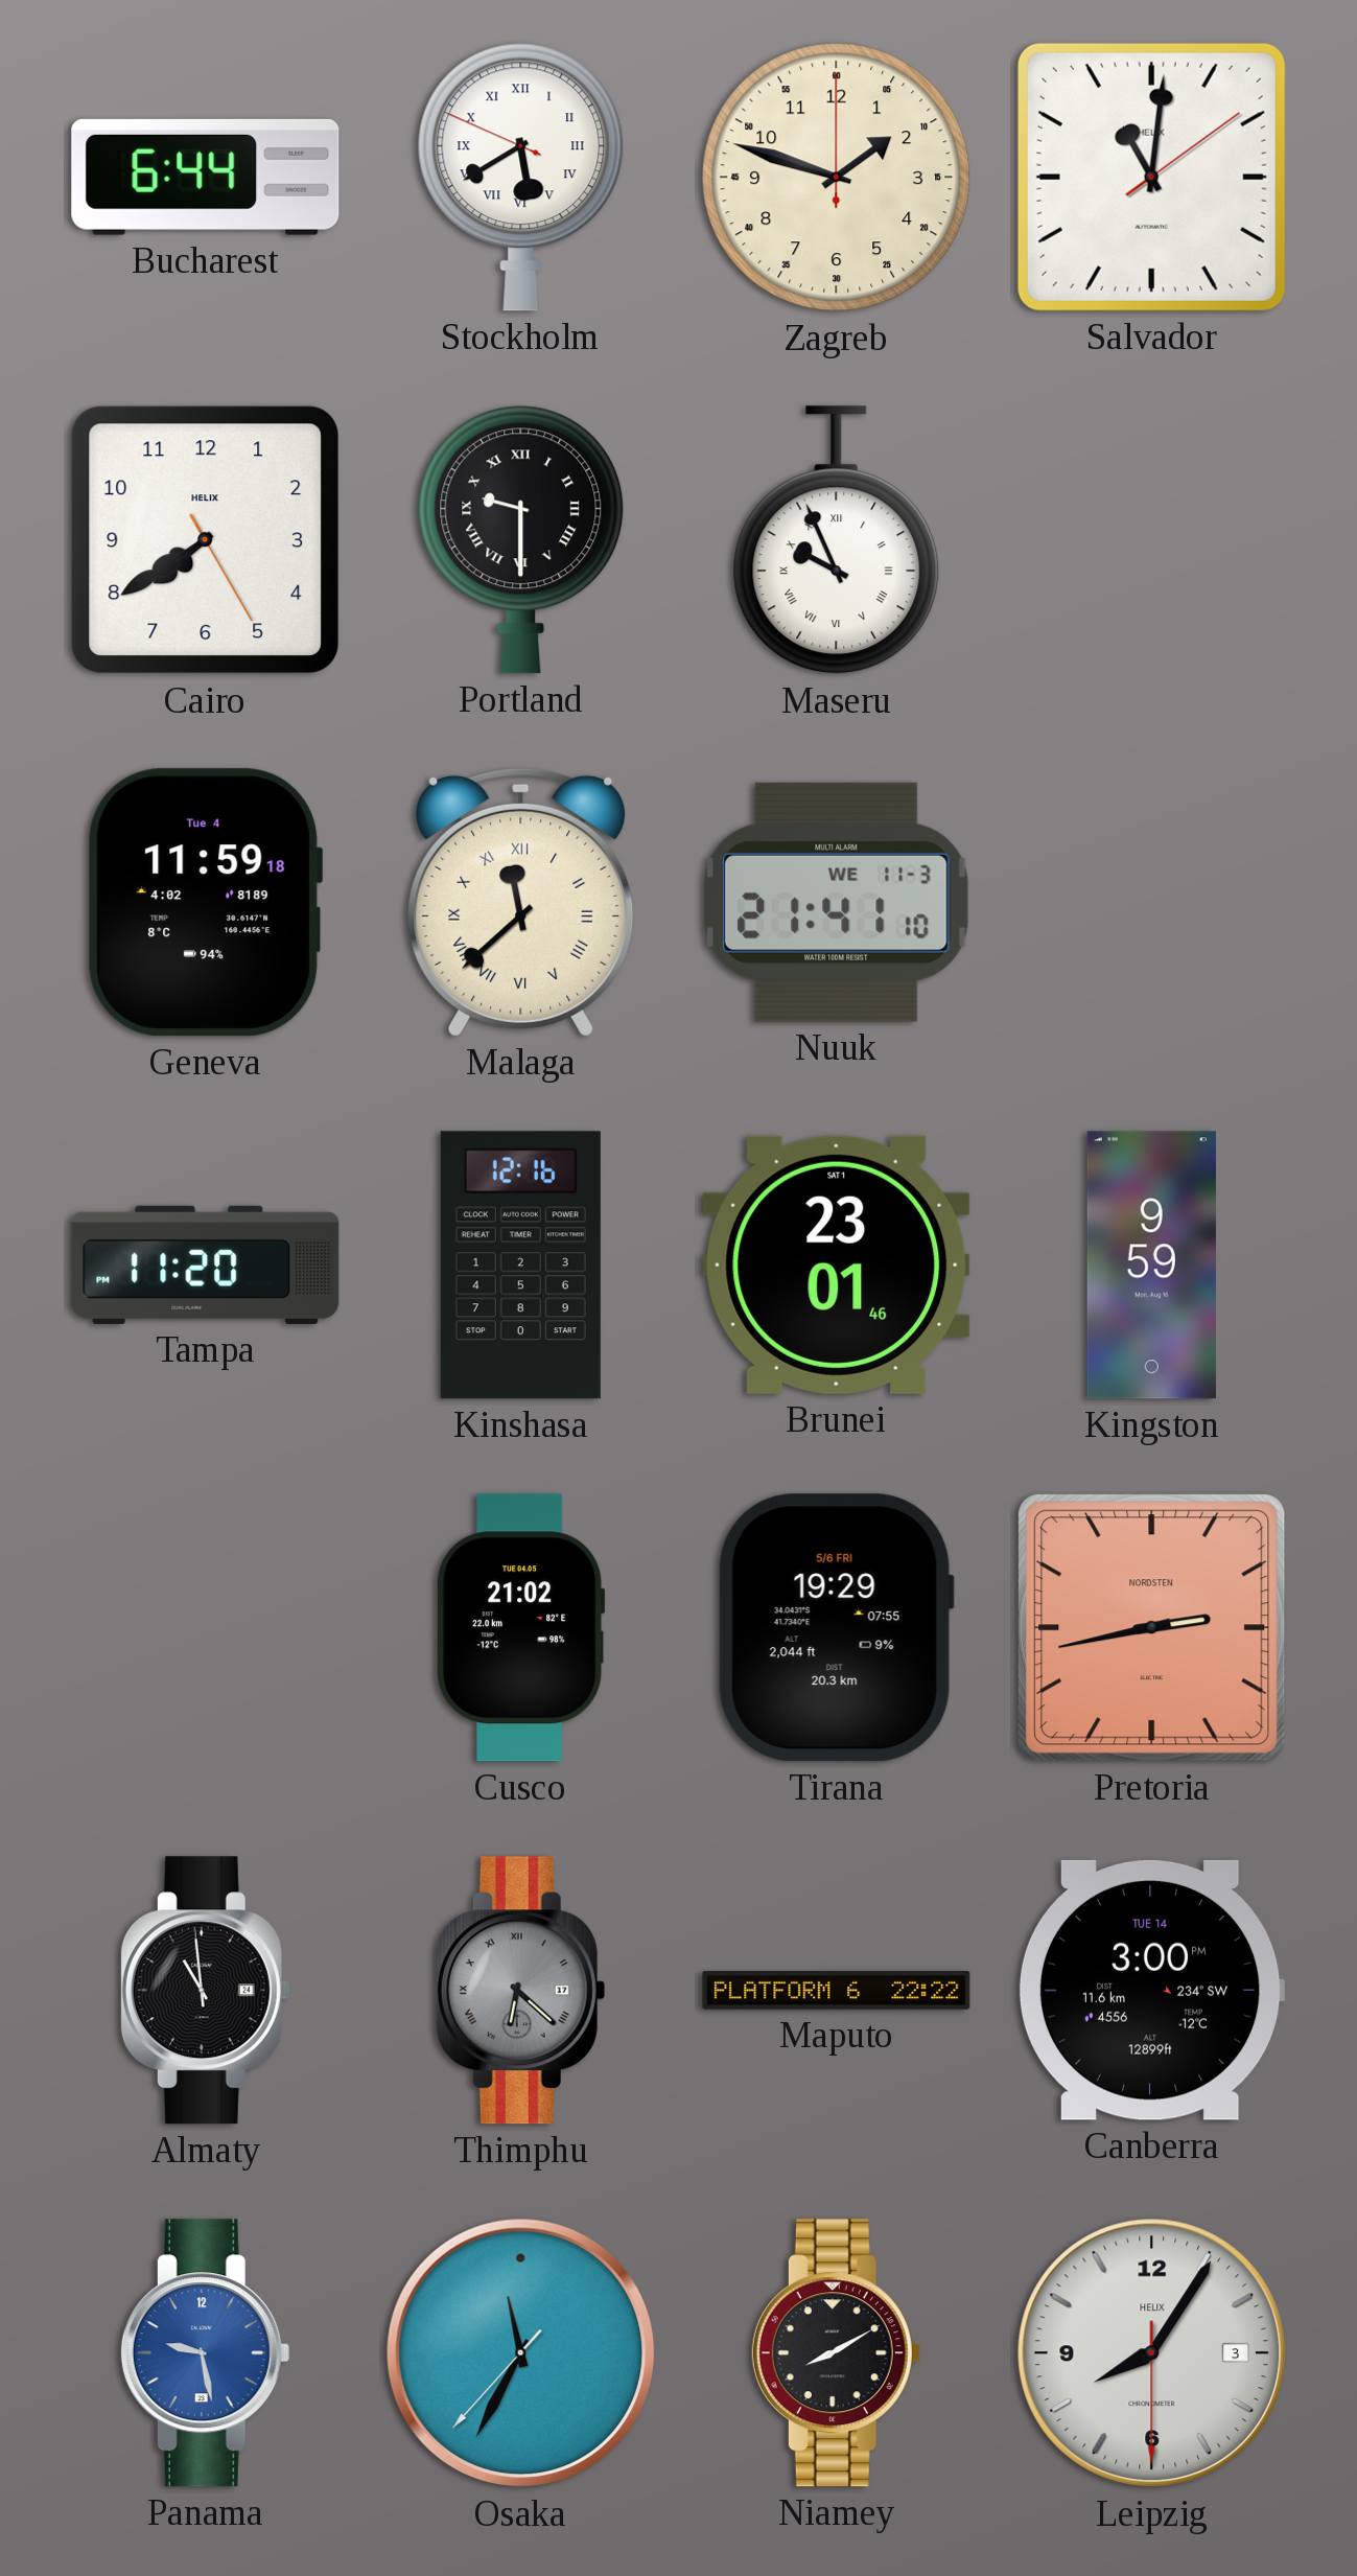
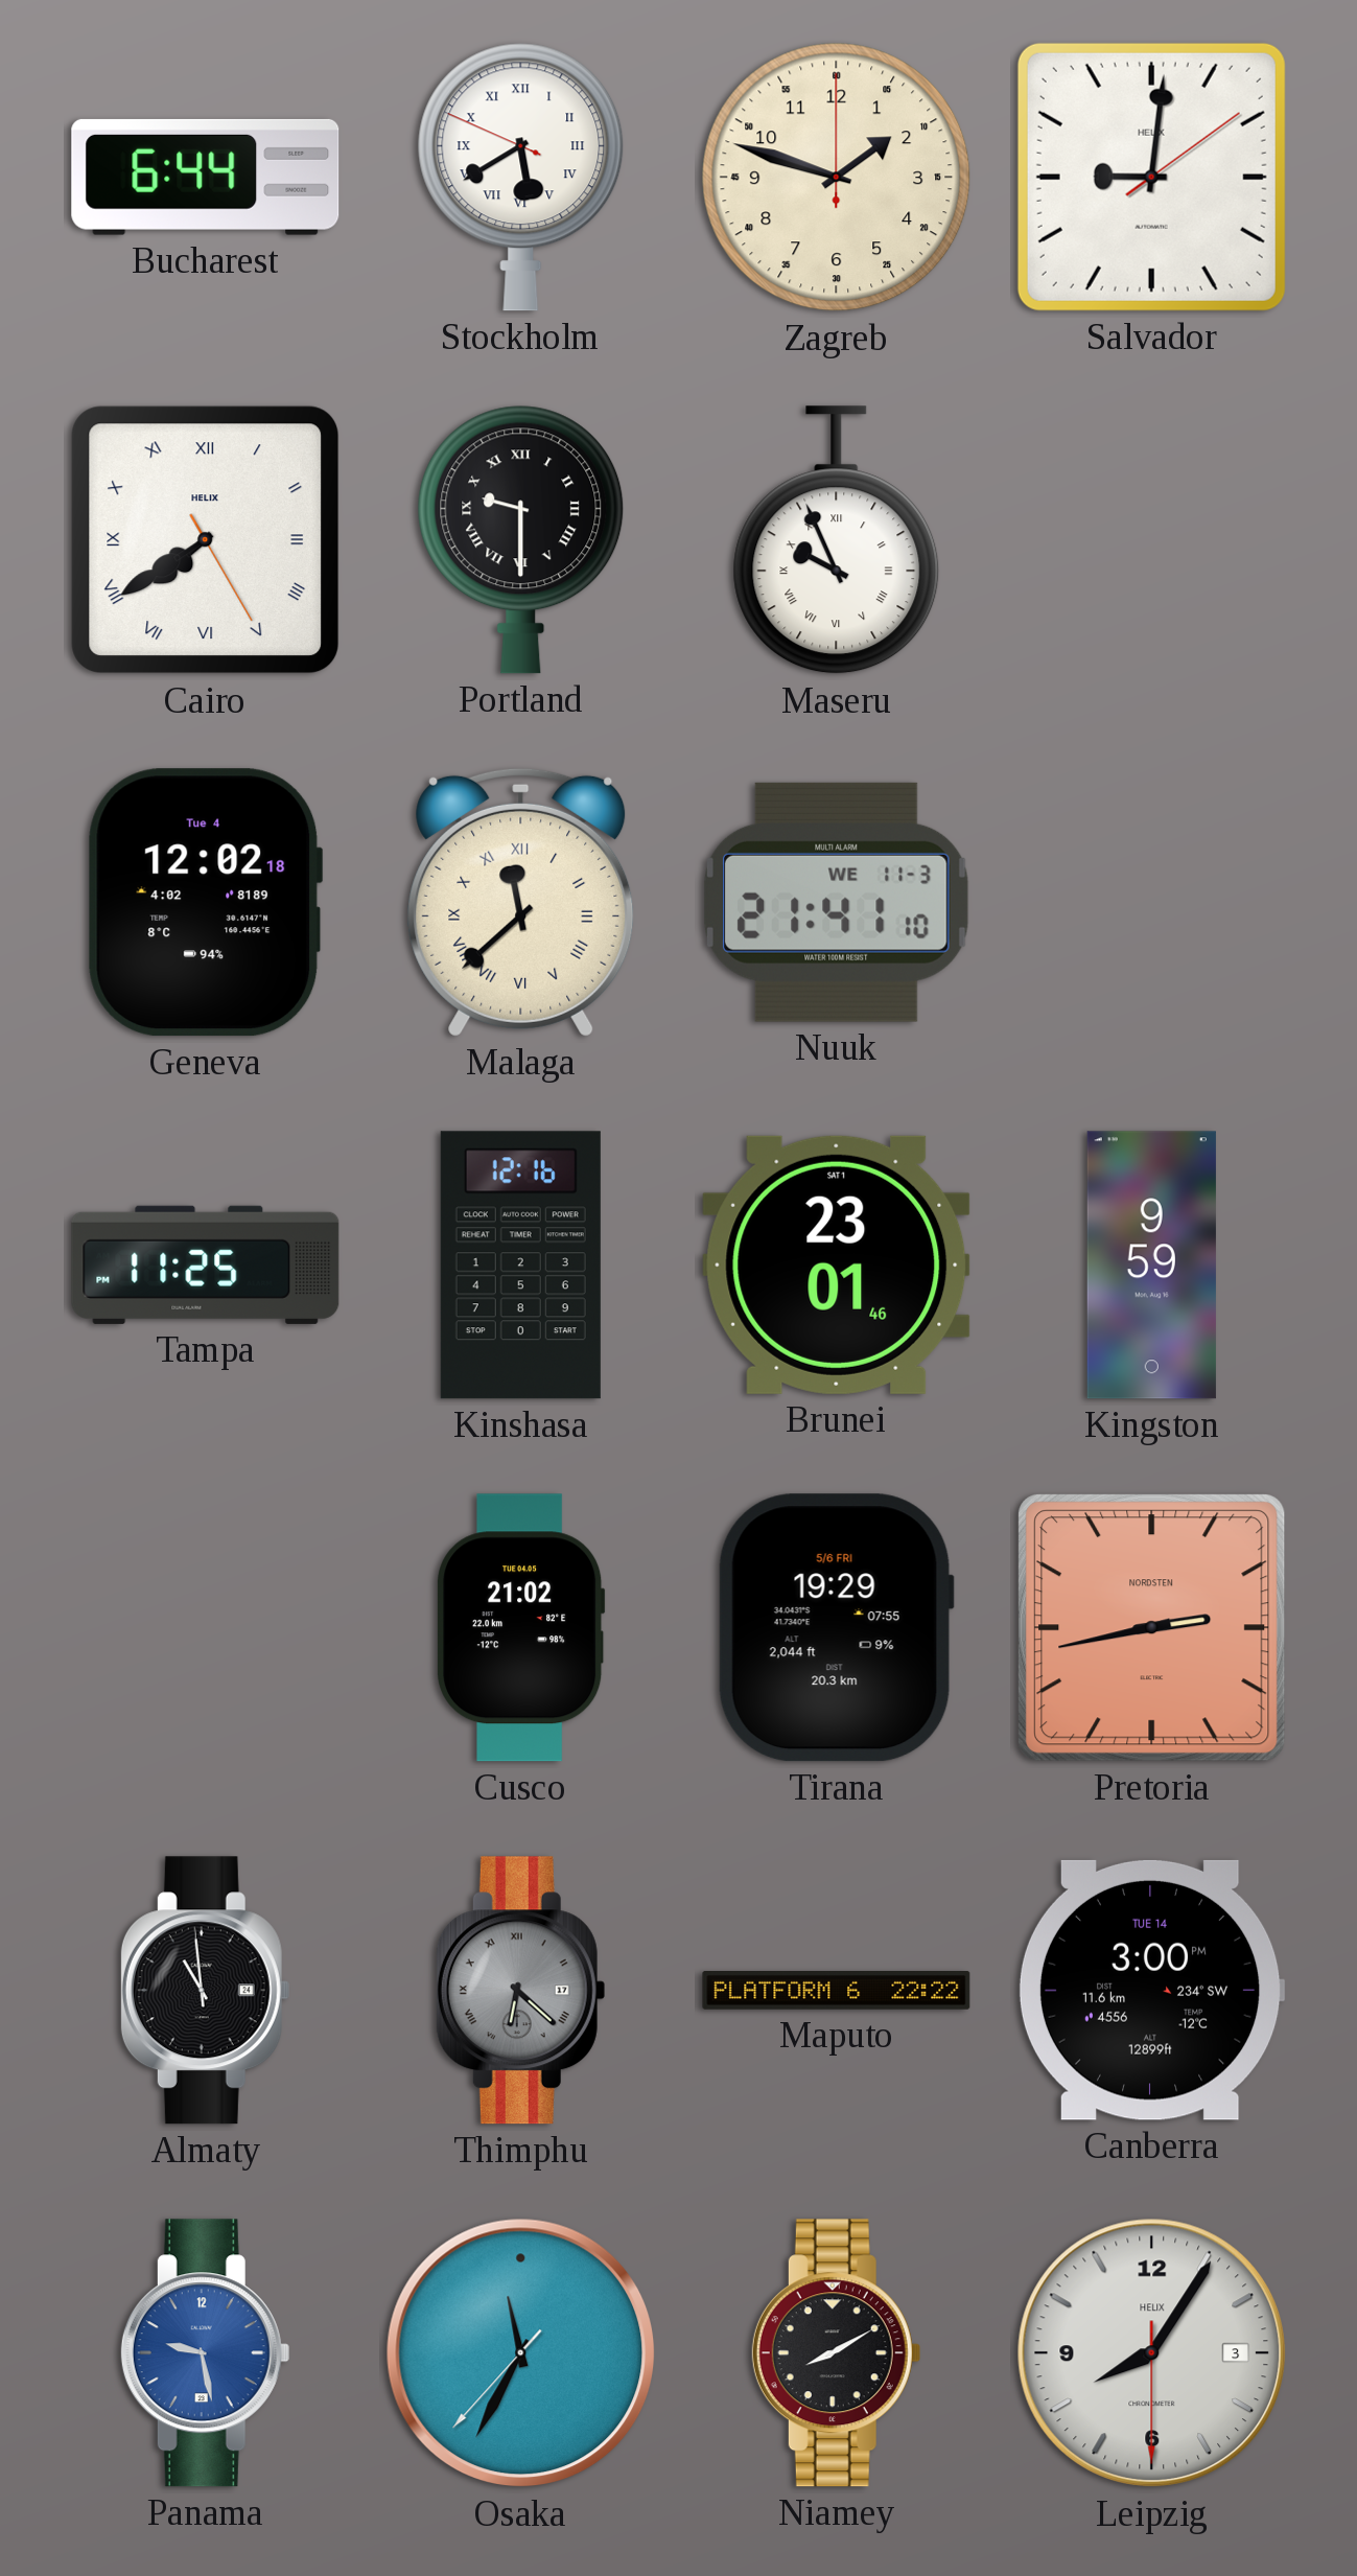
Salvador: 11:01 -> 9:01
Cairo numerals: Arabic -> Roman
Geneva: 11:59 -> 12:02
Tampa: 11:20 -> 11:25
